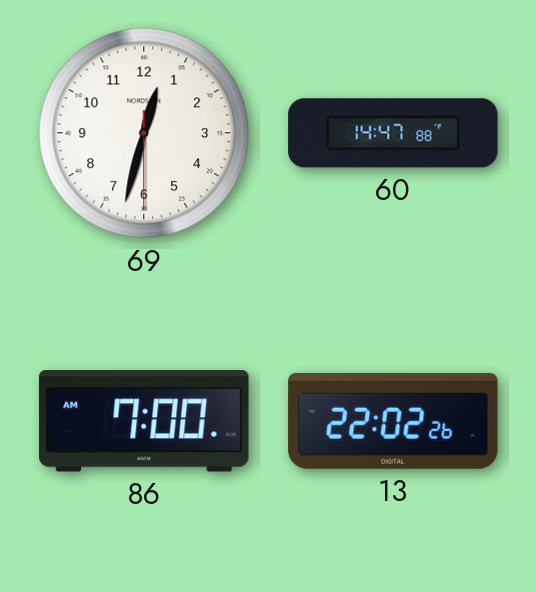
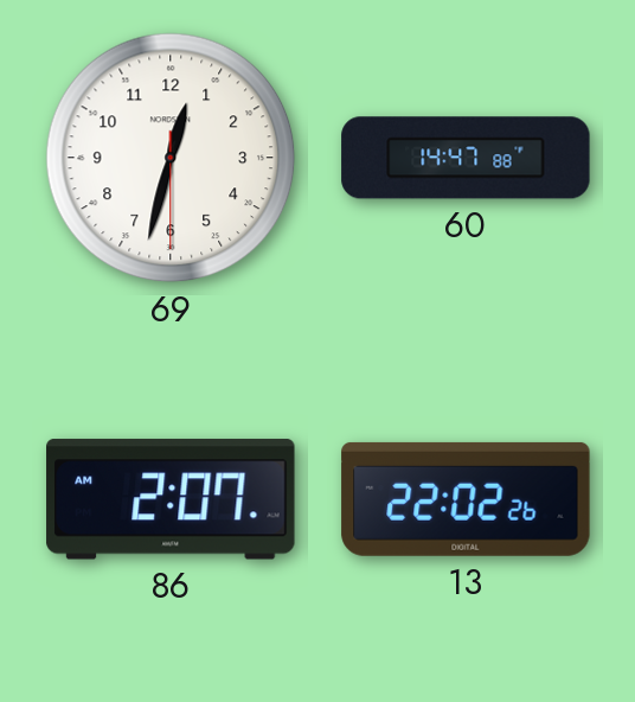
86: 7:00 -> 2:07
